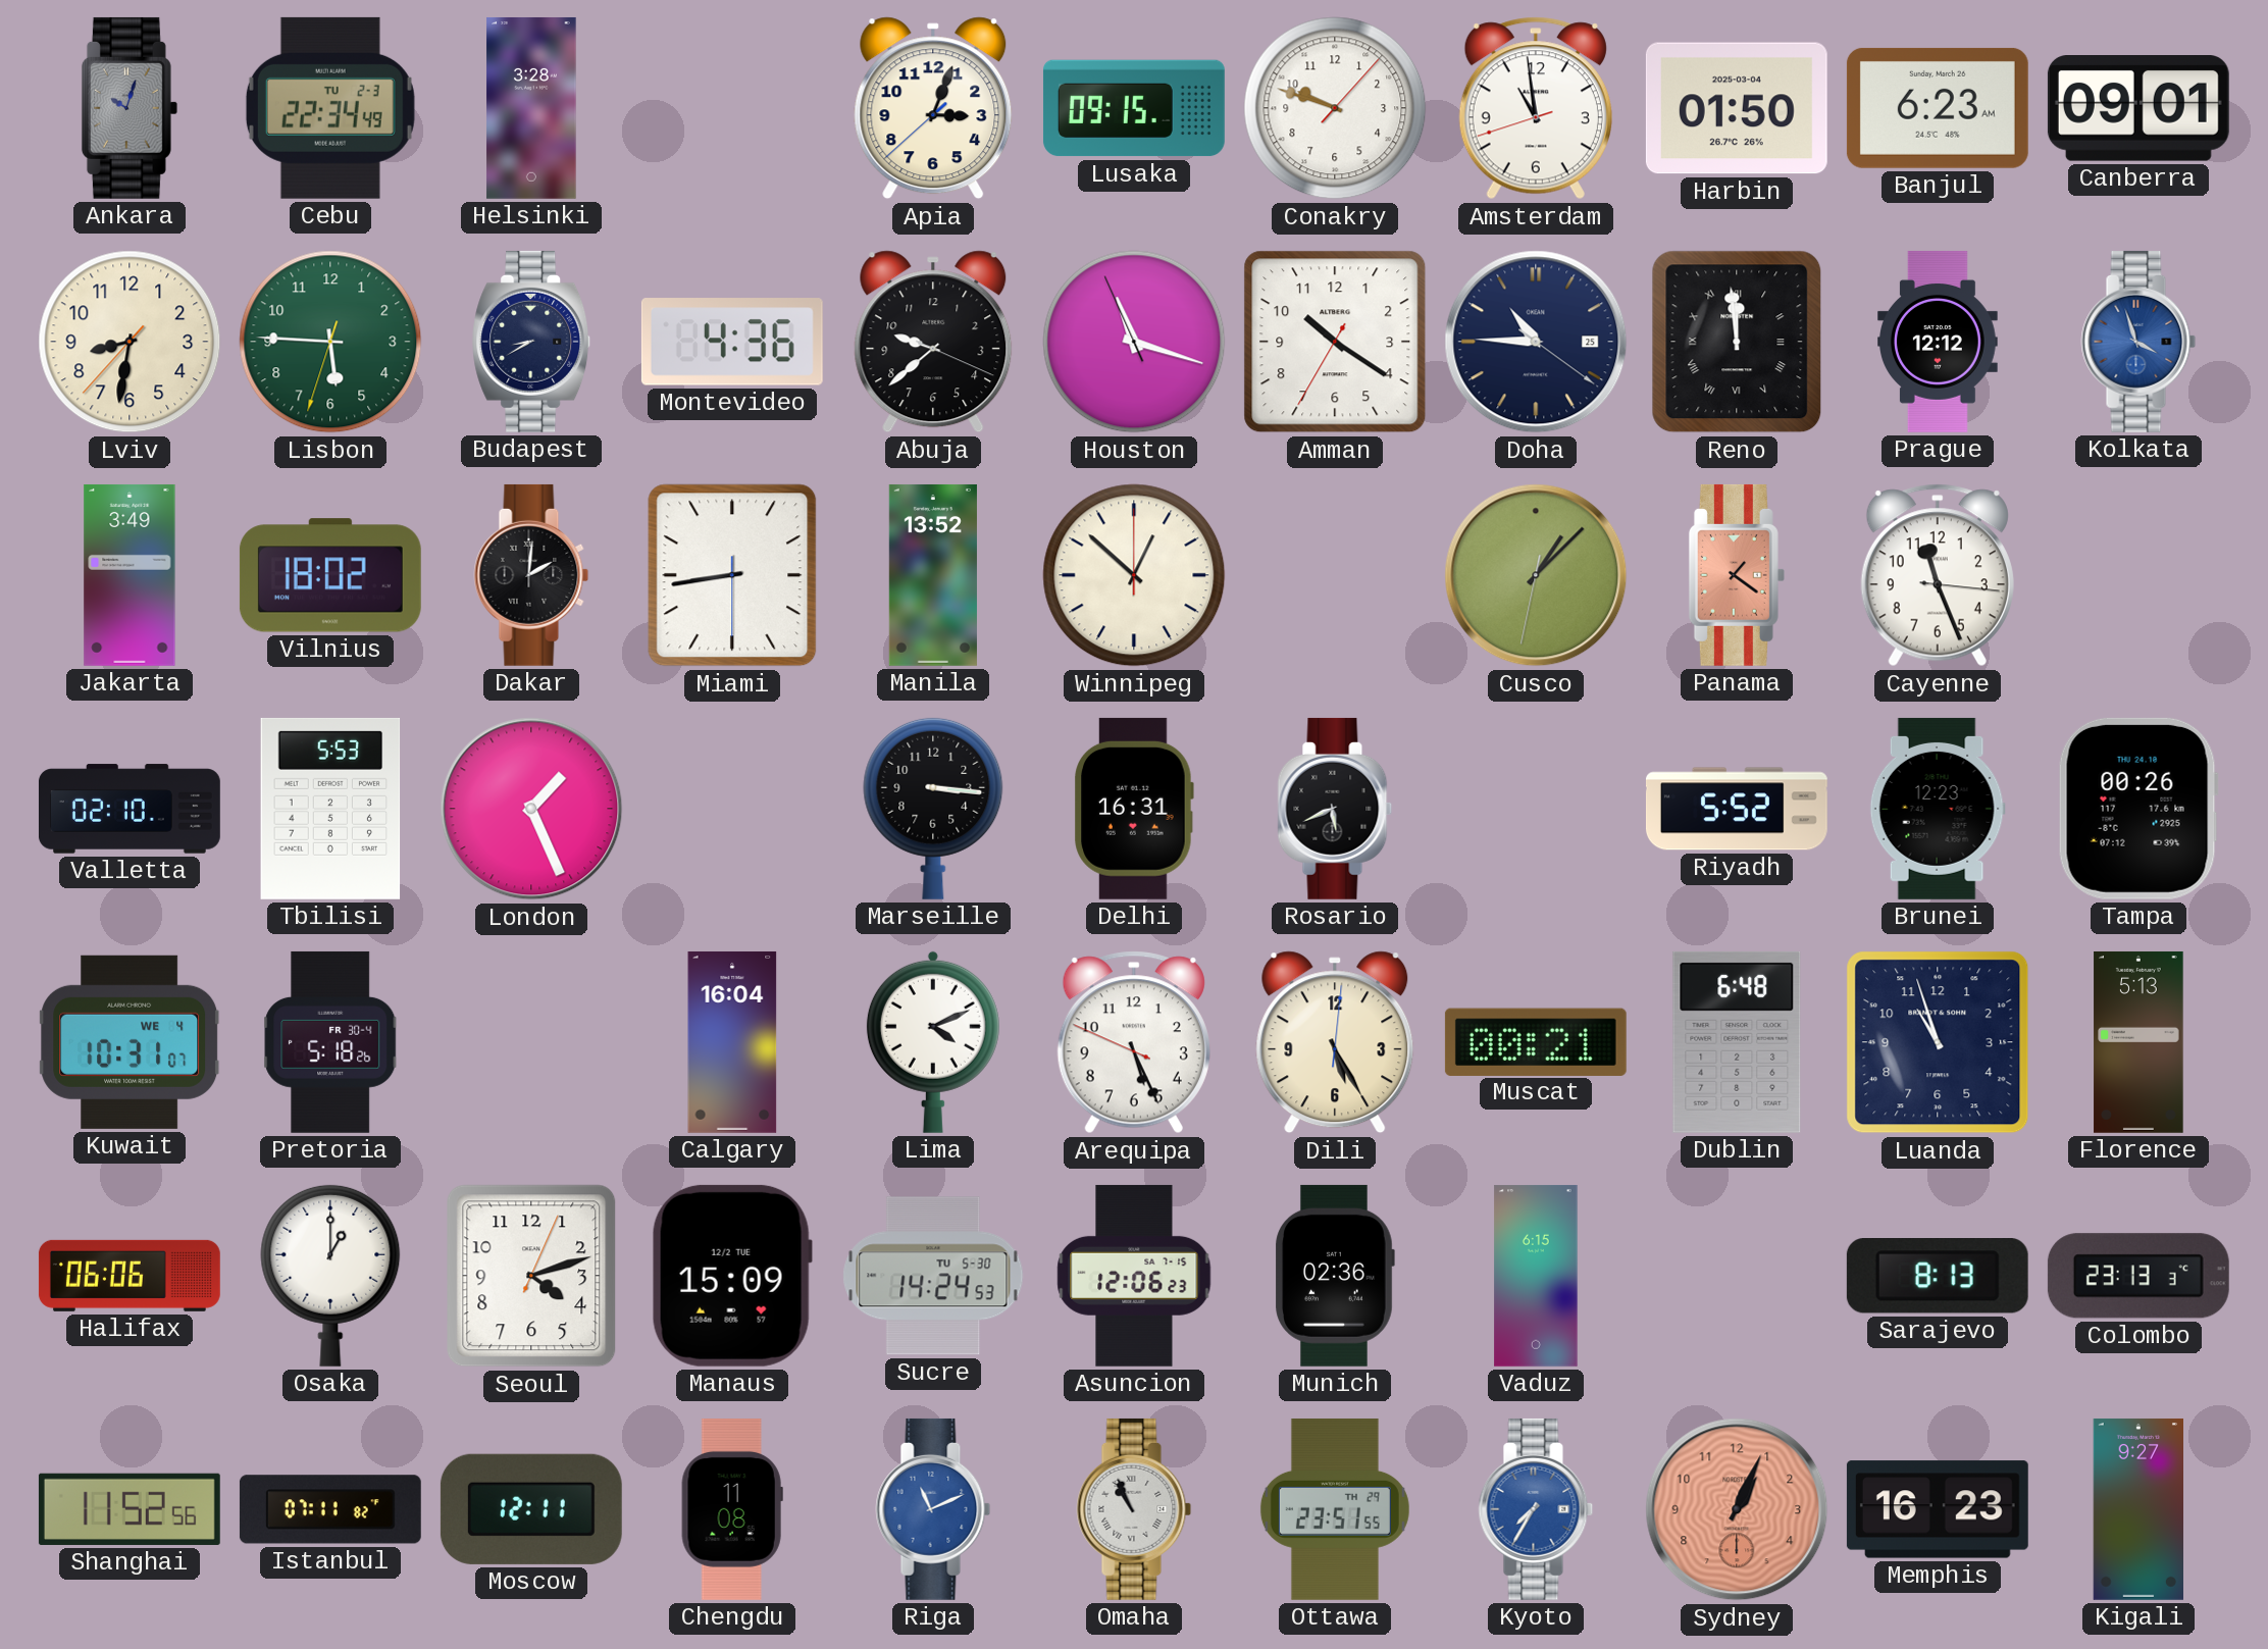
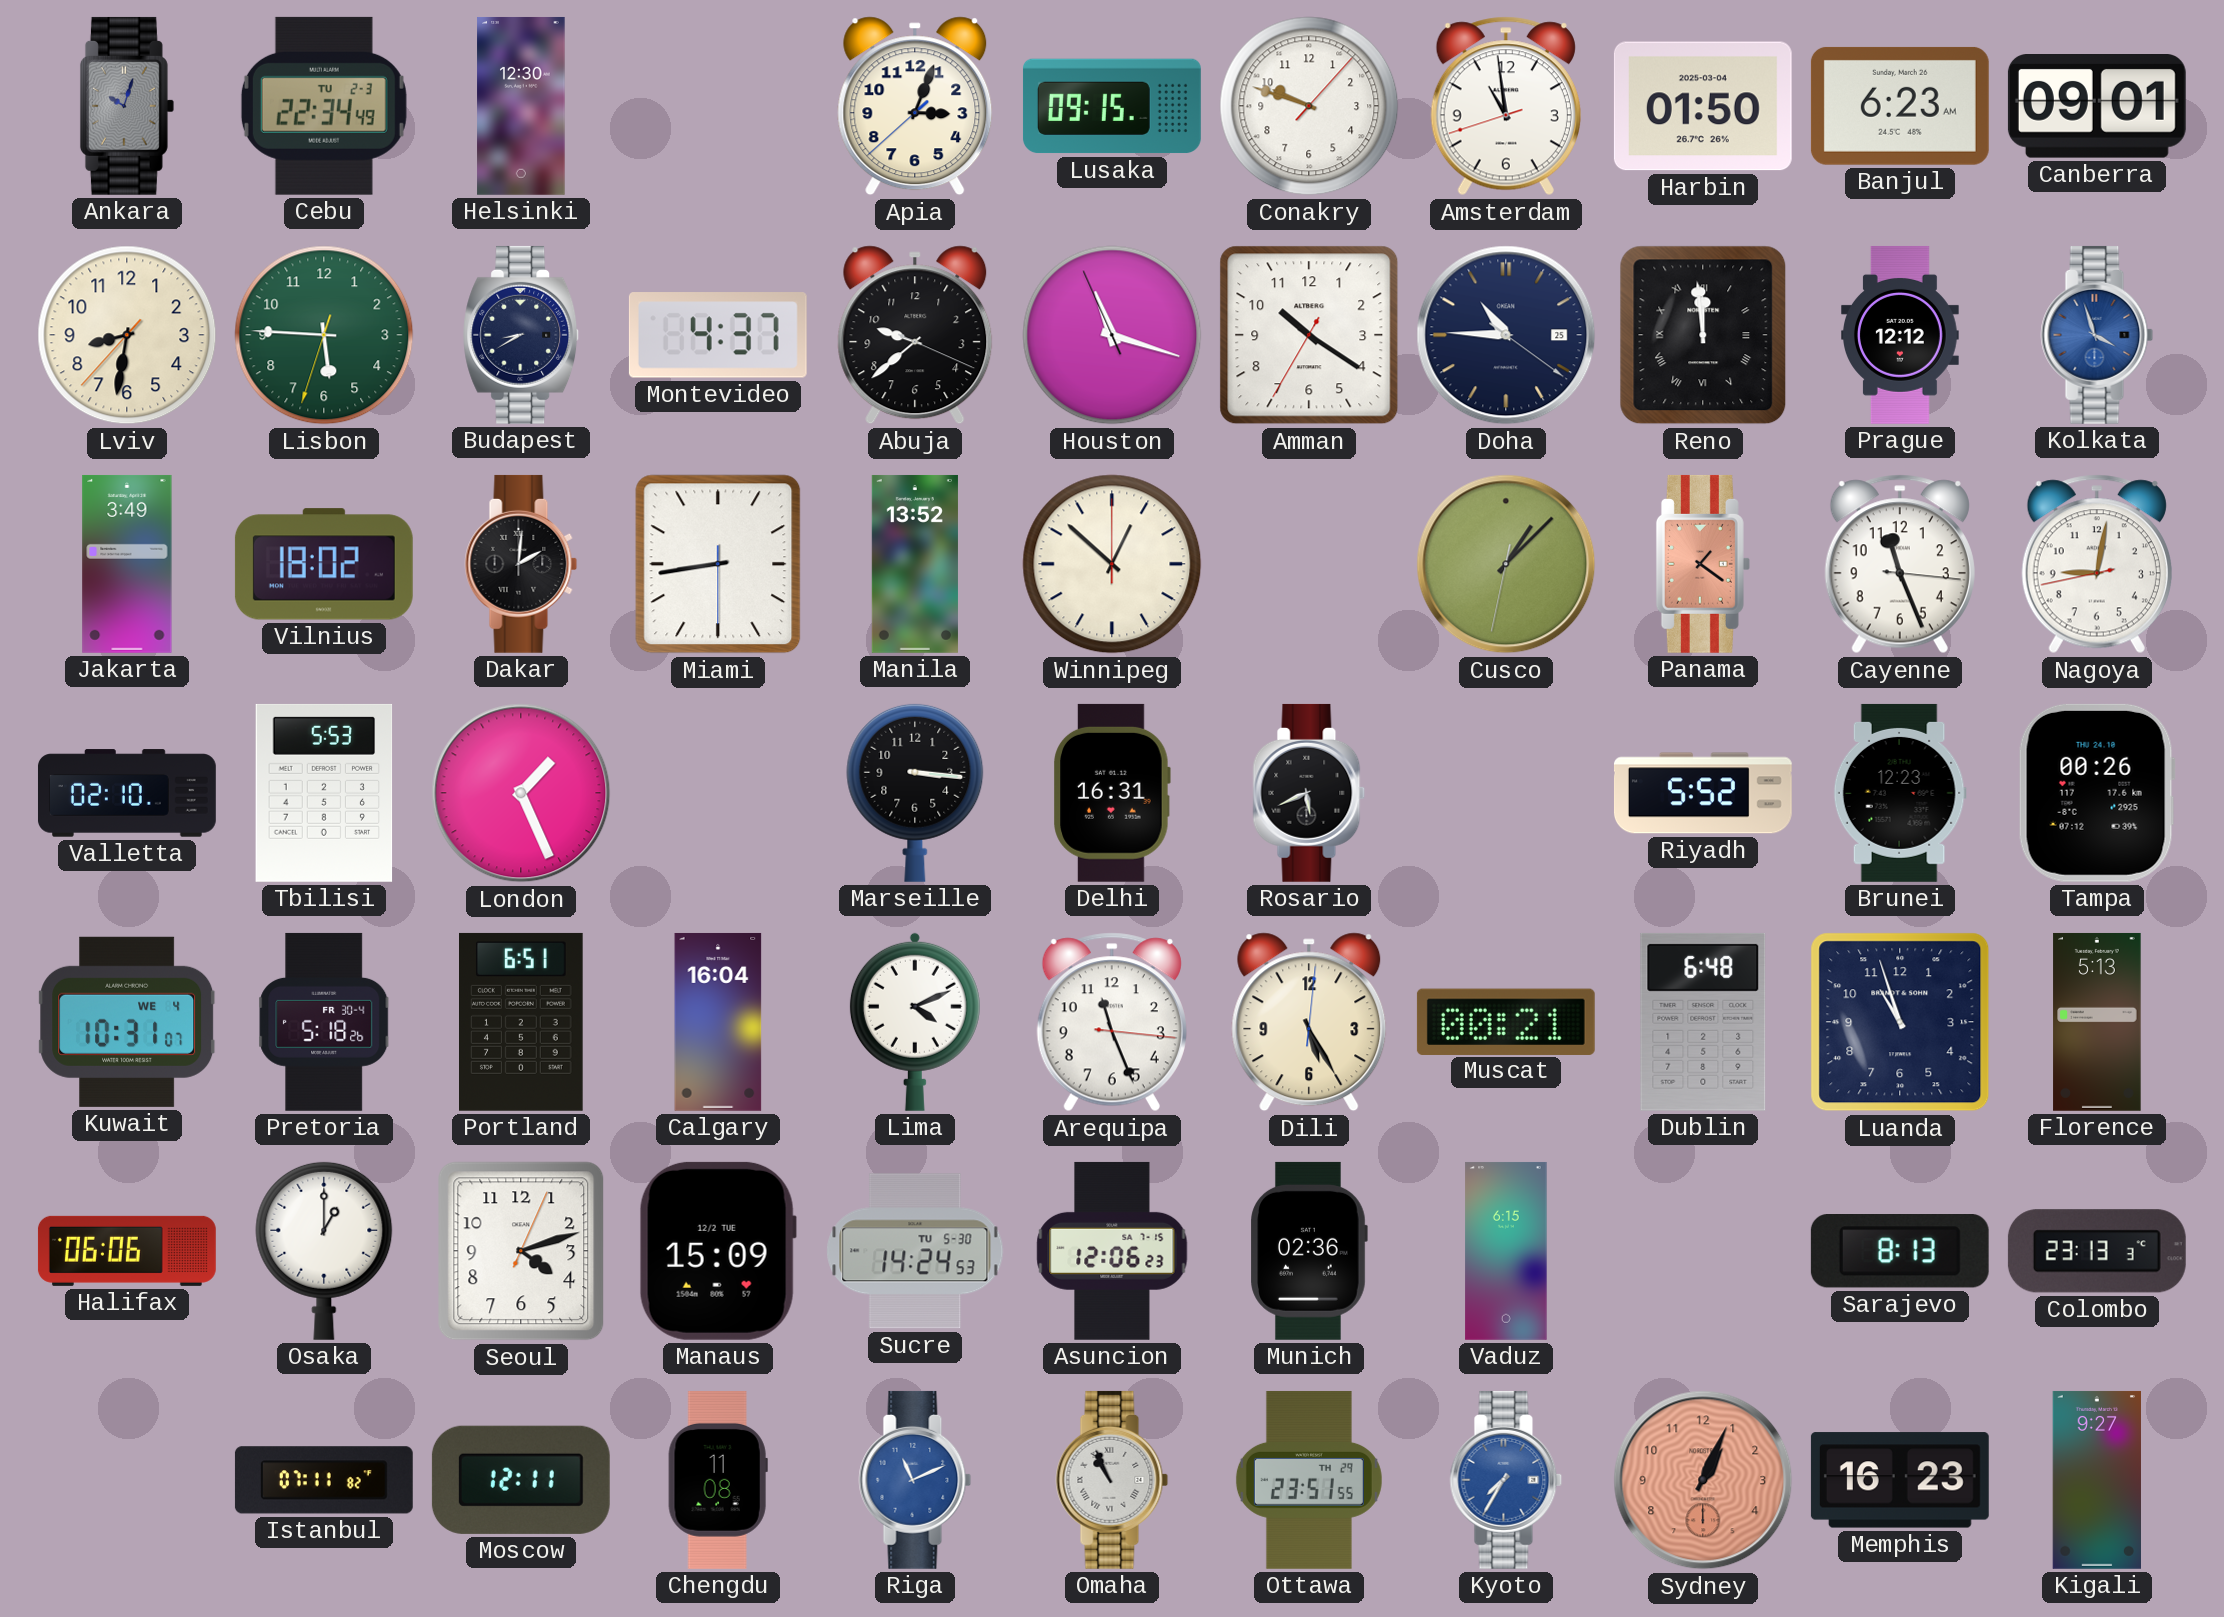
Helsinki: 3:28 -> 12:30
Montevideo: 4:36 -> 4:37
Nagoya: none -> 9:01
Portland: none -> 6:51
Arequipa: 5:25 -> 11:26
Shanghai: 11:52 -> none
